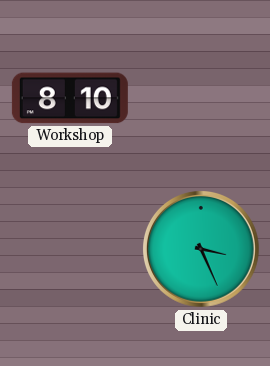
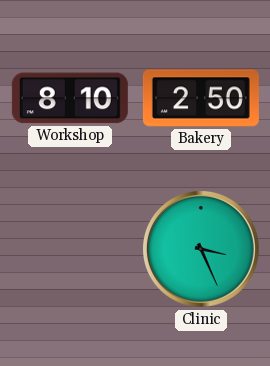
Bakery: none -> 2:50
